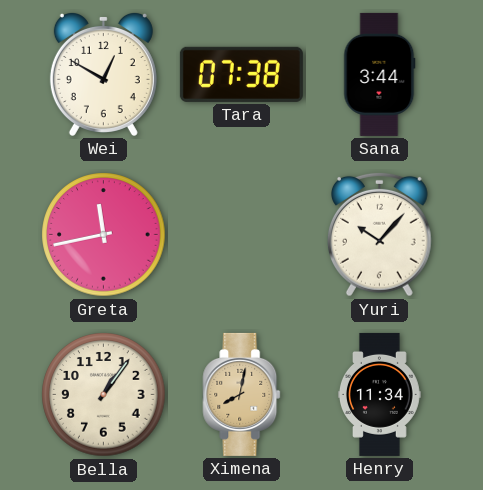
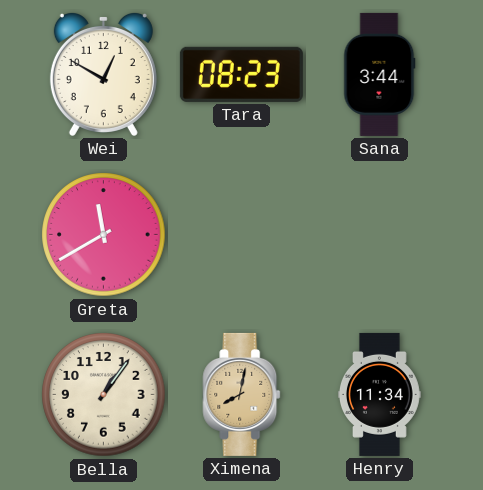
Tara: 07:38 -> 08:23
Greta: 11:43 -> 11:40
Yuri: 10:07 -> none
